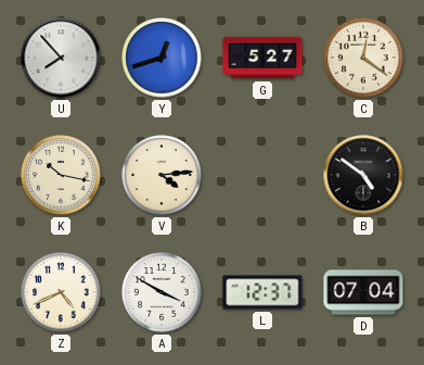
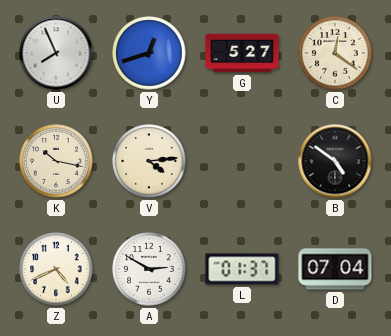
U: 7:53 -> 7:56
A: 3:50 -> 2:50
L: 12:37 -> 01:37
